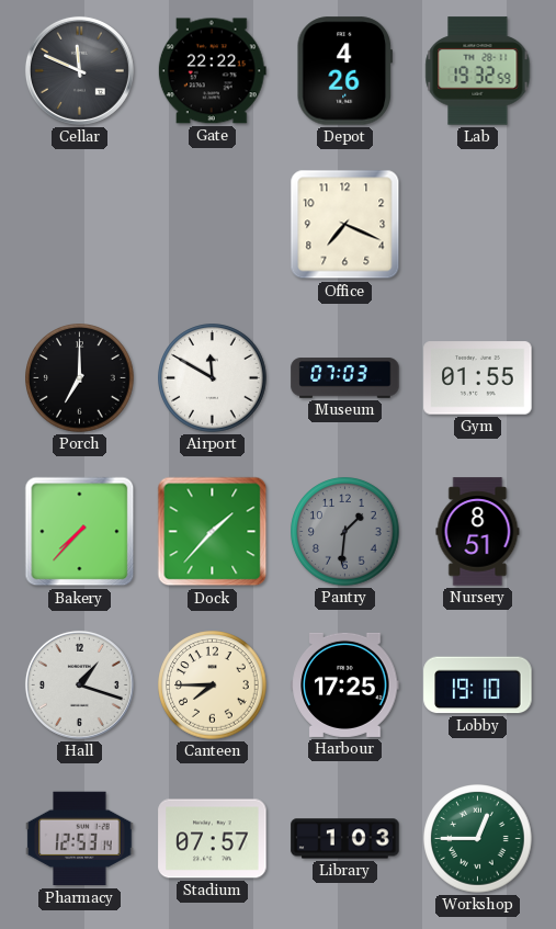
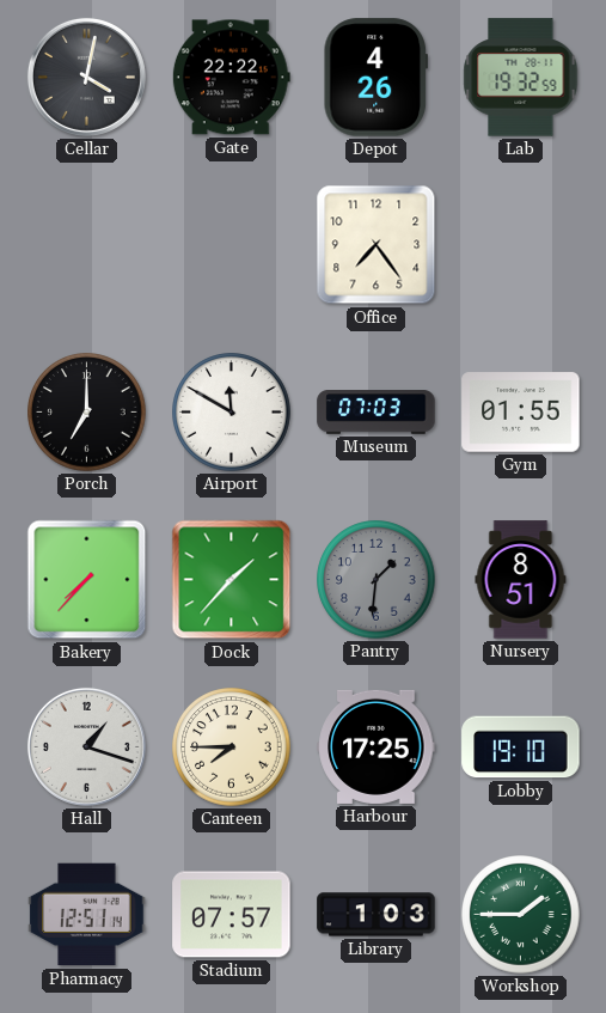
Cellar: 11:49 -> 4:02
Office: 7:19 -> 7:24
Pharmacy: 12:53 -> 12:51
Workshop: 12:45 -> 1:45
